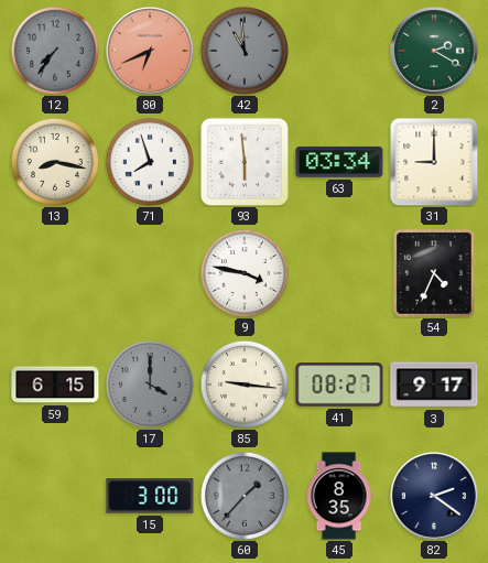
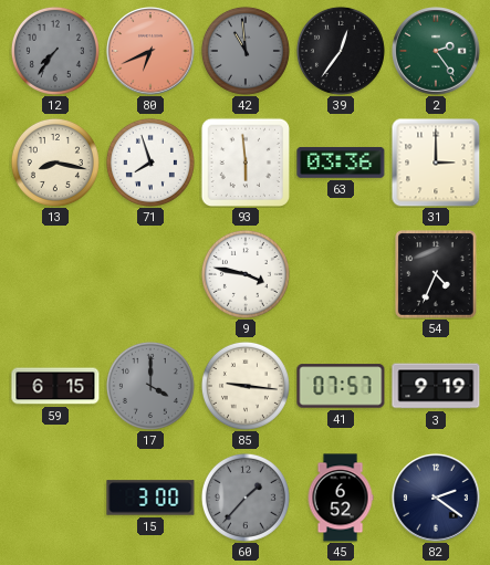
39: none -> 12:36
2: 2:20 -> 2:24
63: 03:34 -> 03:36
31: 9:00 -> 3:00
41: 08:27 -> 07:57
3: 9:17 -> 9:19
45: 8:35 -> 6:52
